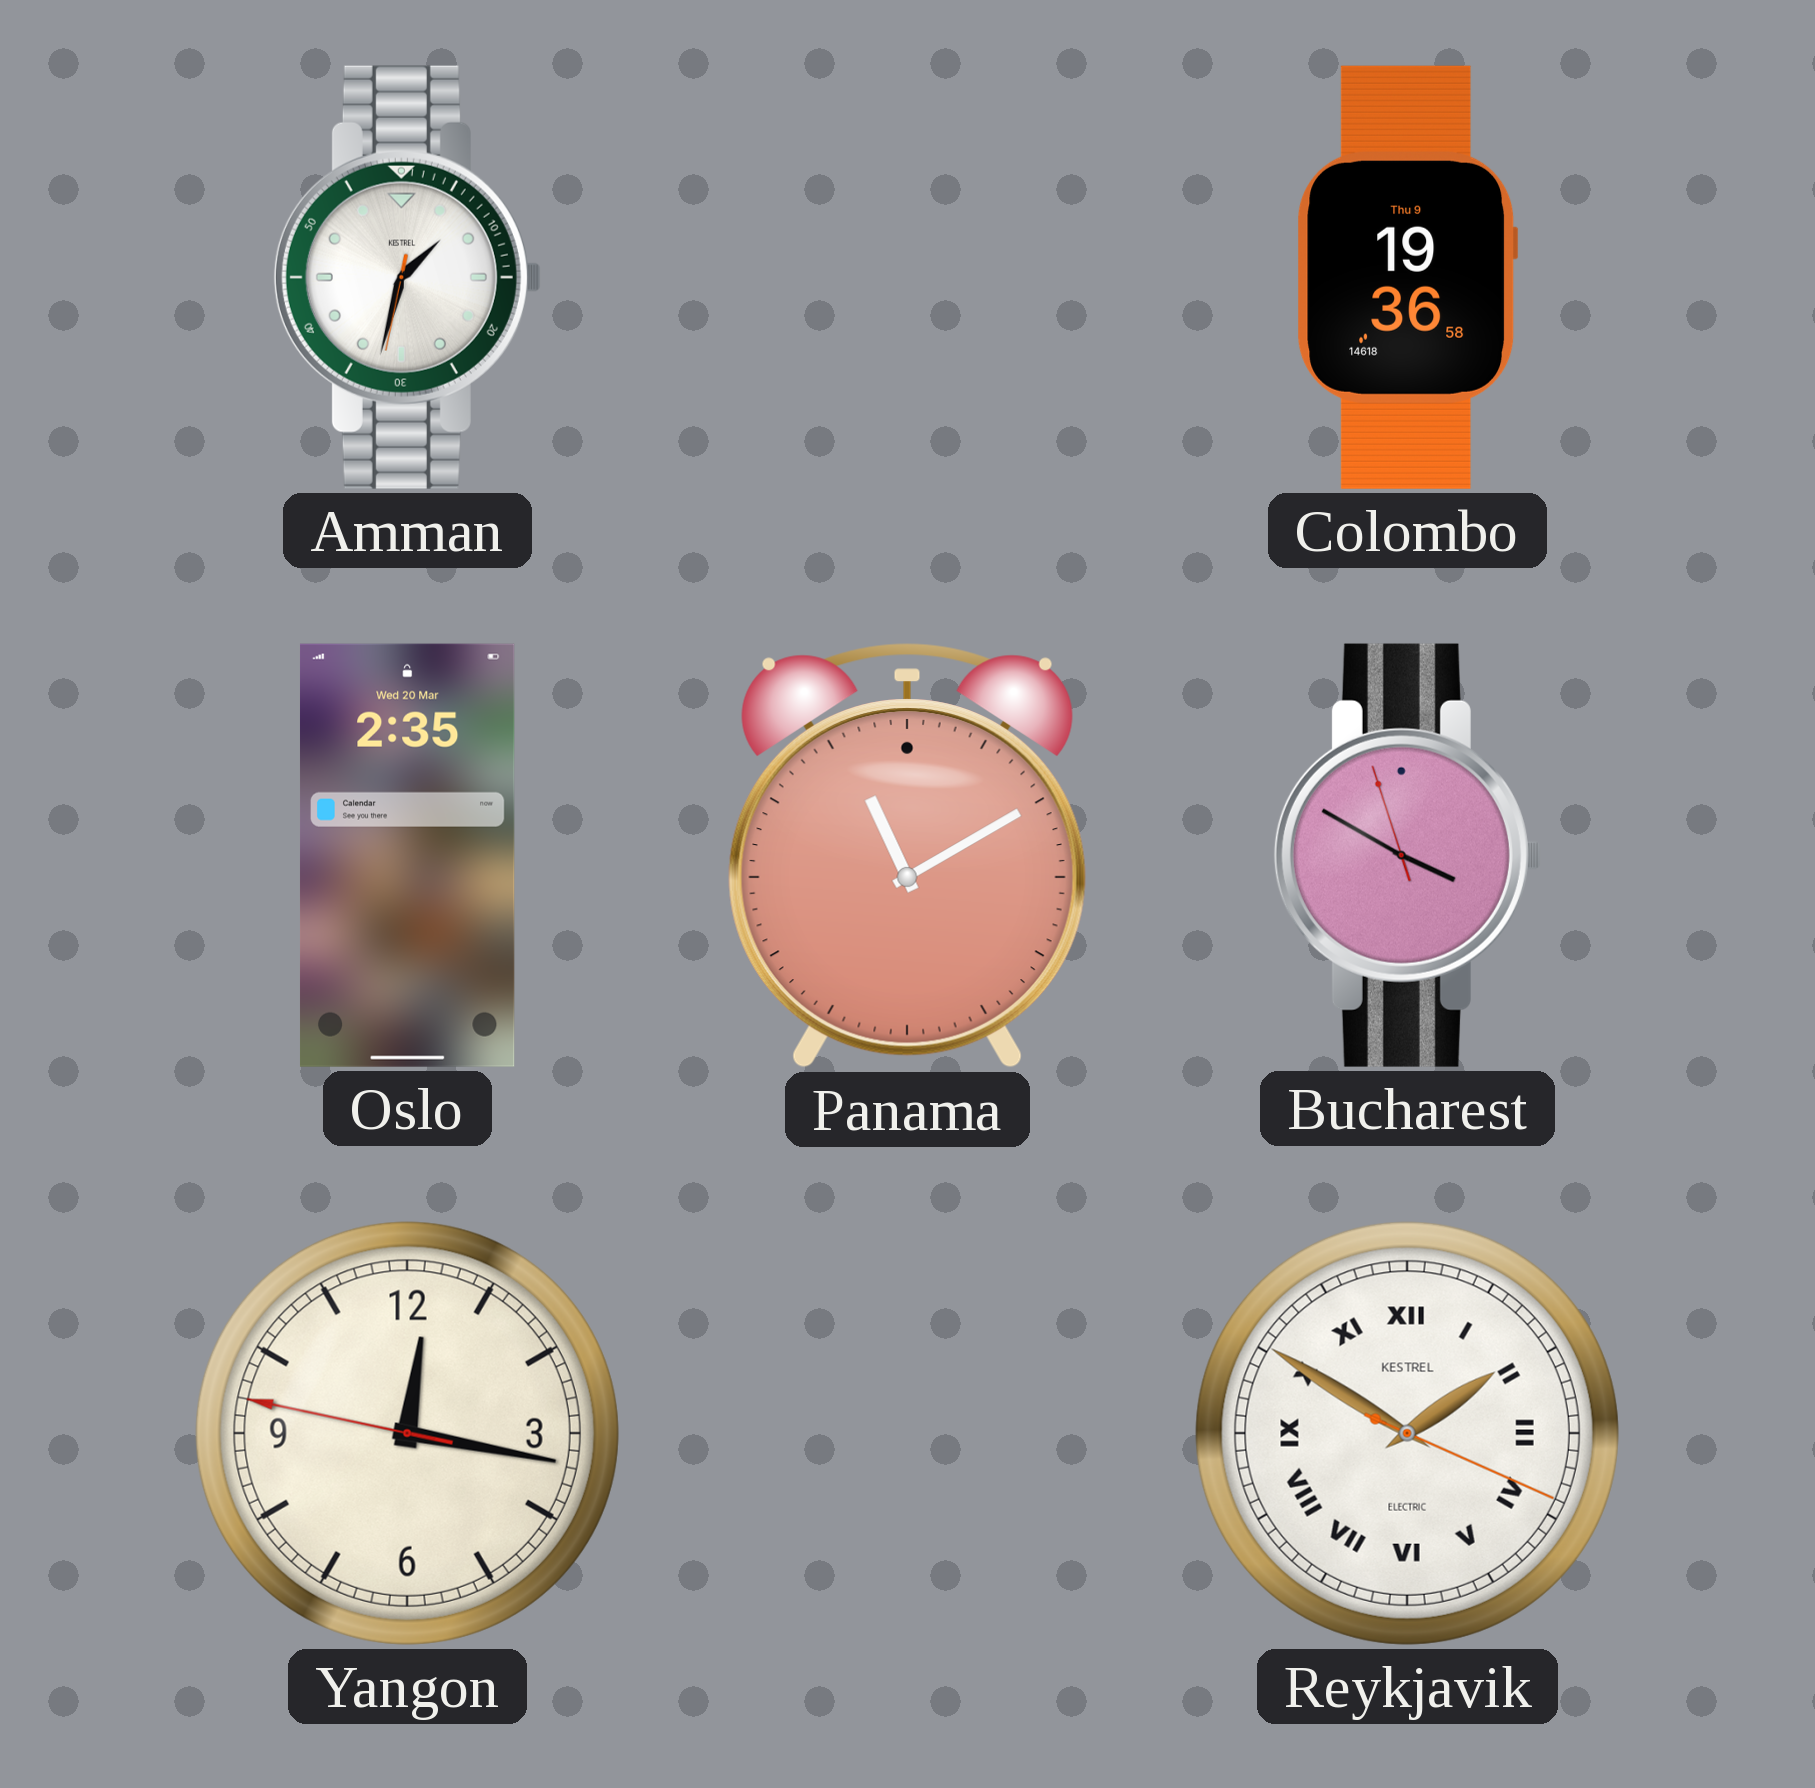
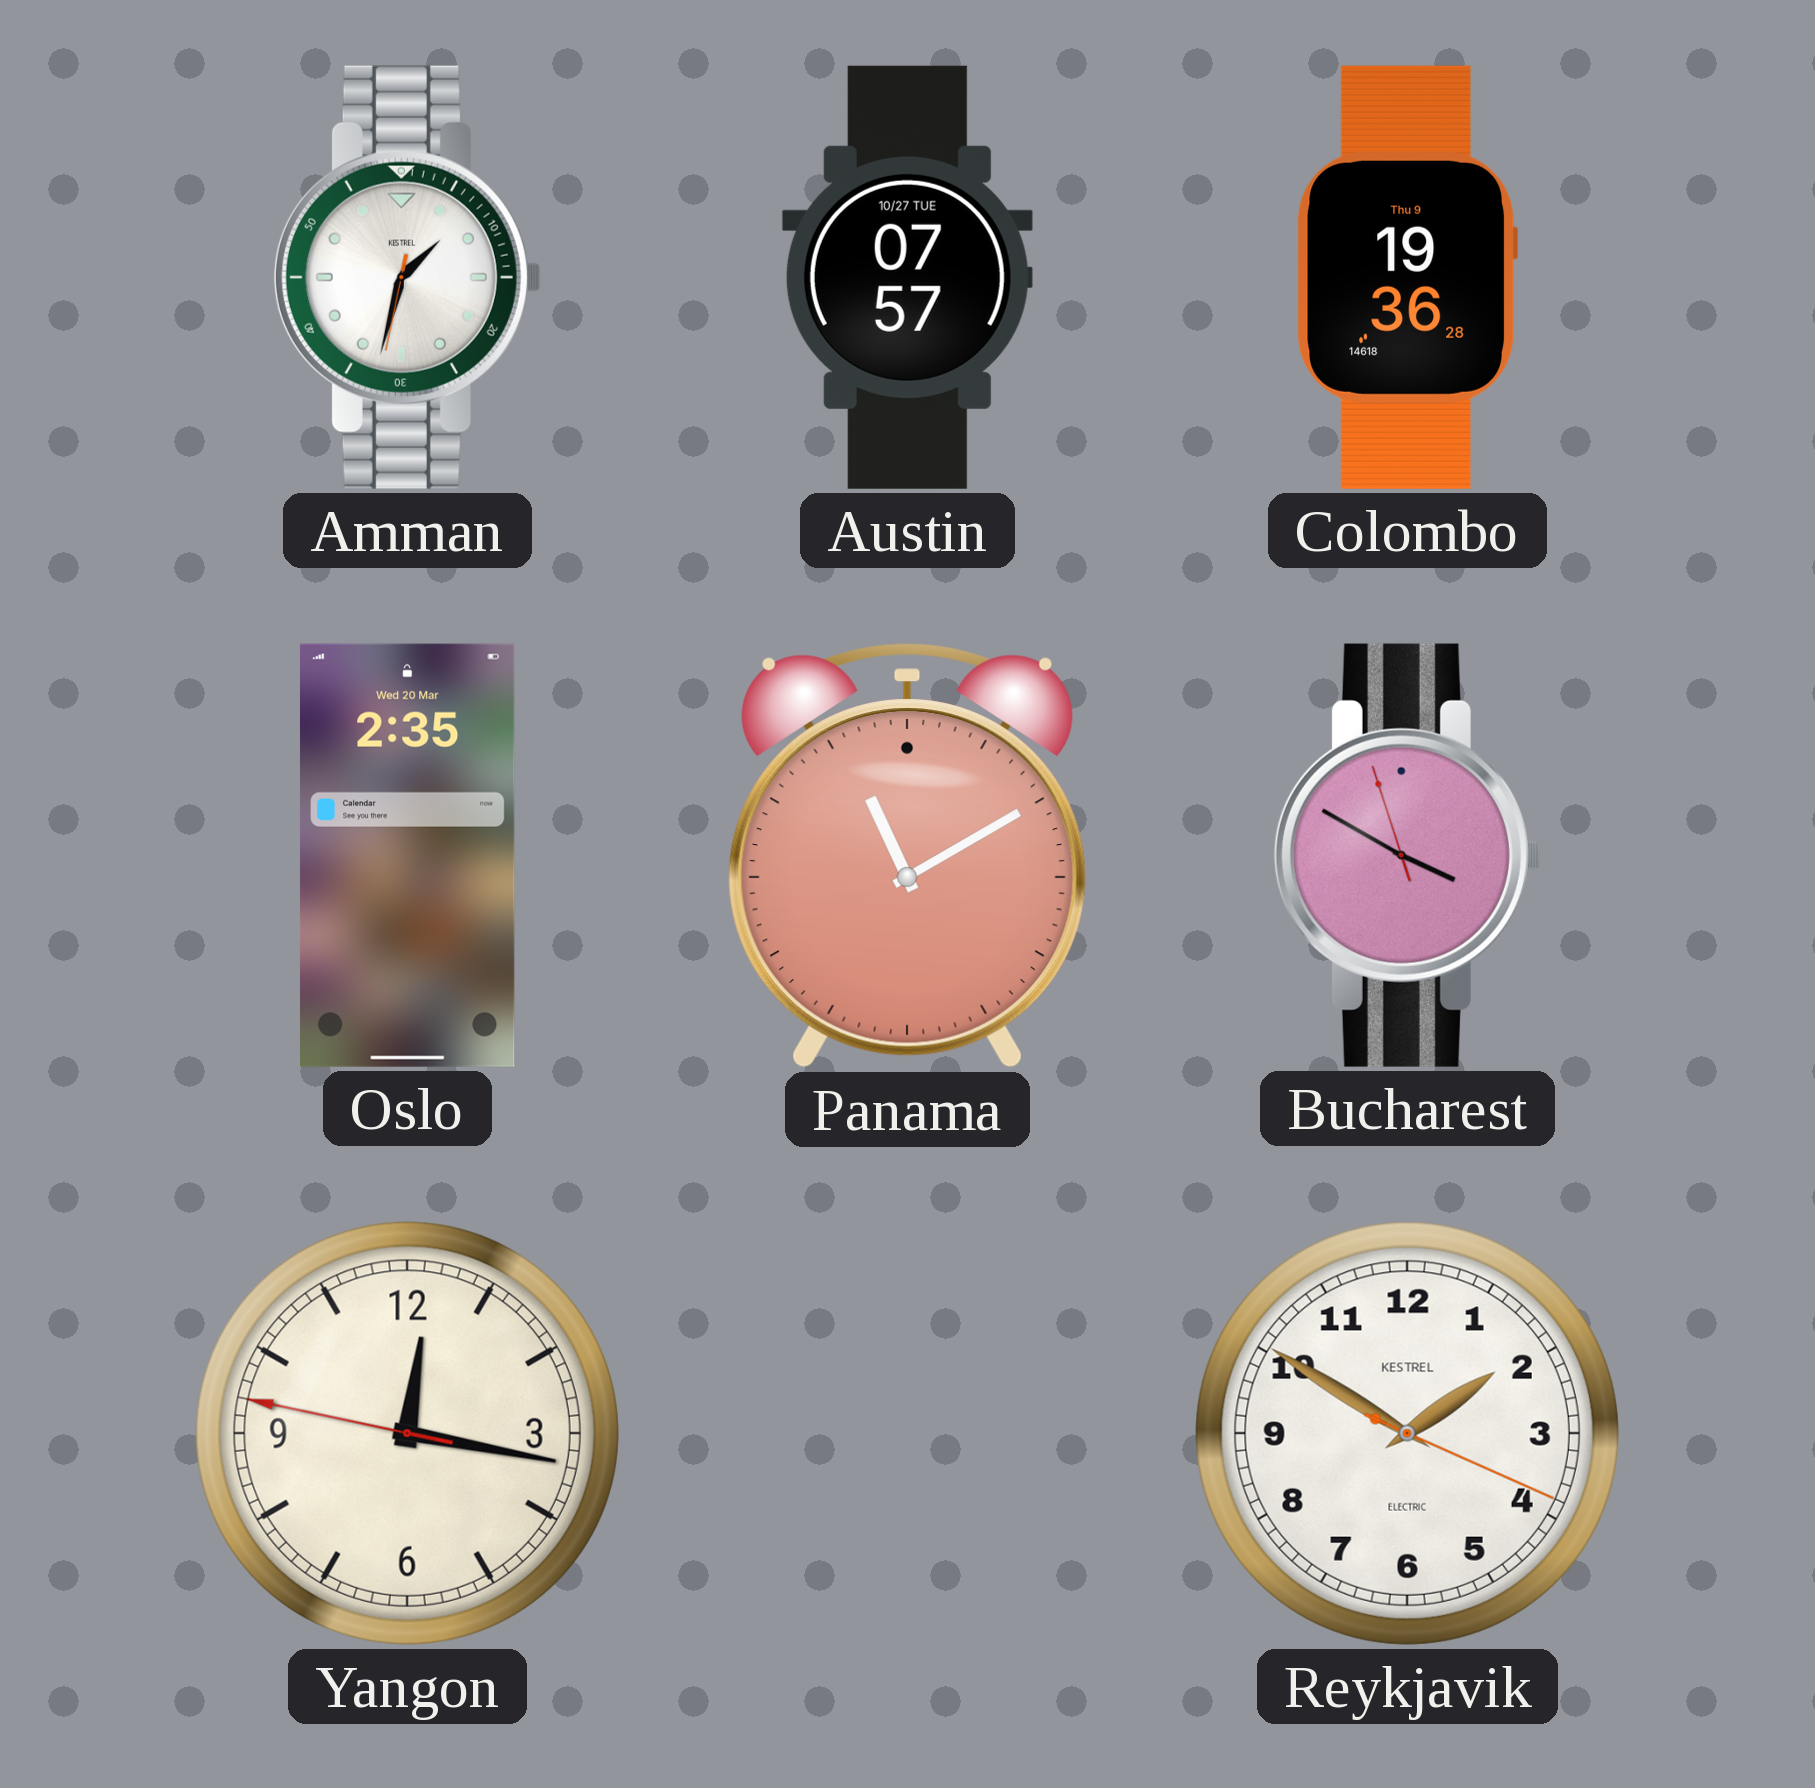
Austin: none -> 07:57
Colombo: 19:36:58 -> 19:36:28
Reykjavik numerals: Roman -> Arabic
